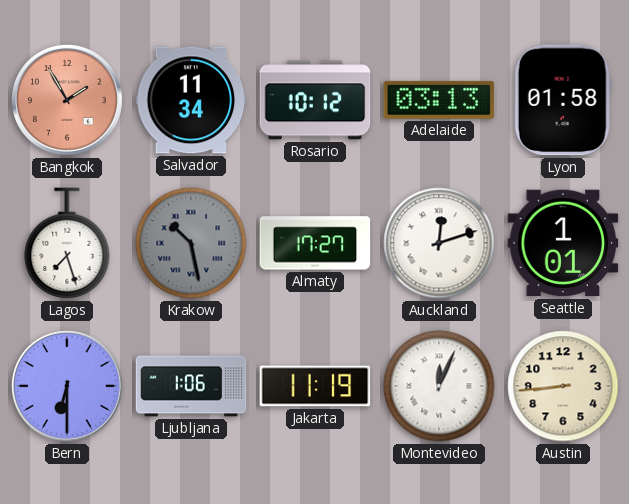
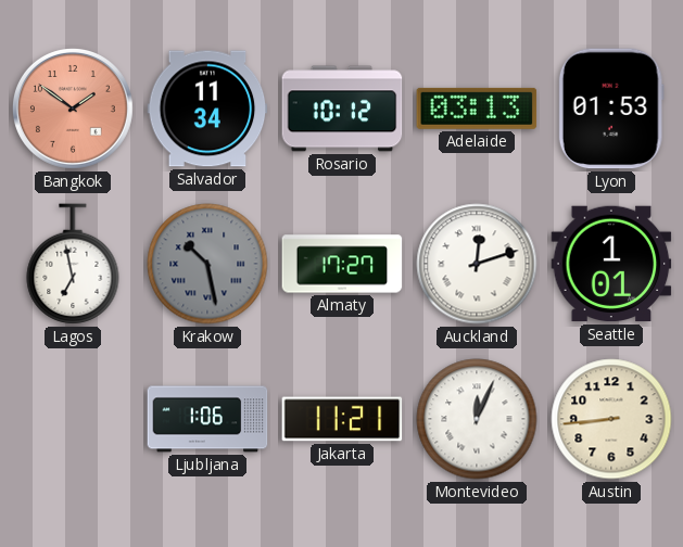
Bangkok: 1:55 -> 1:51
Lyon: 01:58 -> 01:53
Lagos: 7:27 -> 6:58
Bern: 6:30 -> none
Jakarta: 11:19 -> 11:21
